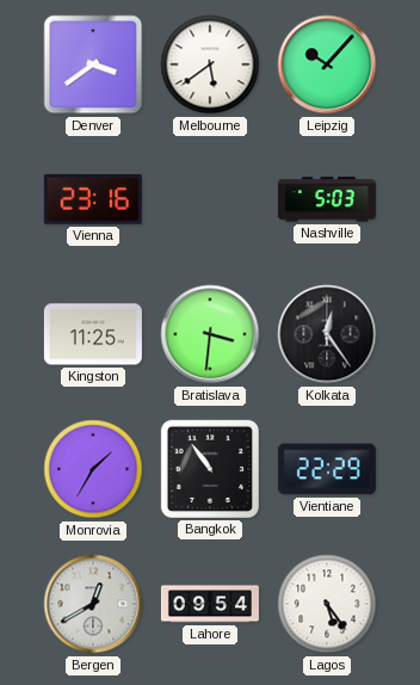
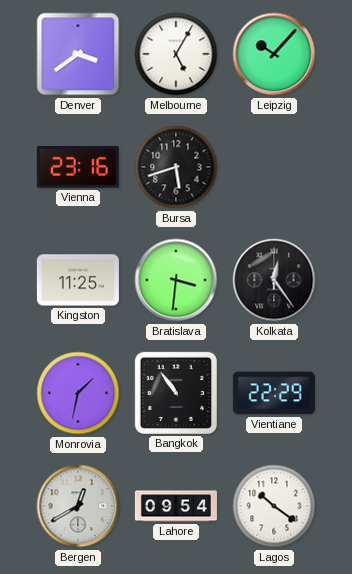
Melbourne: 5:39 -> 5:05
Bursa: none -> 5:42
Nashville: 5:03 -> none
Monrovia: 1:35 -> 1:32
Lagos: 5:24 -> 10:21
